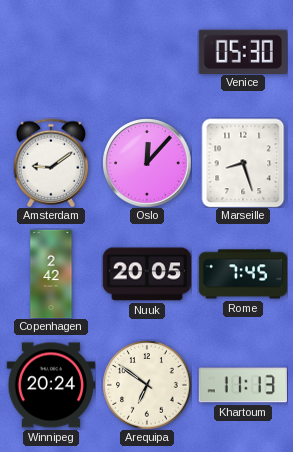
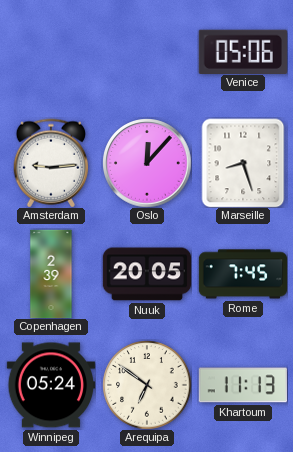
Venice: 05:30 -> 05:06
Amsterdam: 9:09 -> 9:14
Copenhagen: 2:42 -> 2:39
Winnipeg: 20:24 -> 05:24
